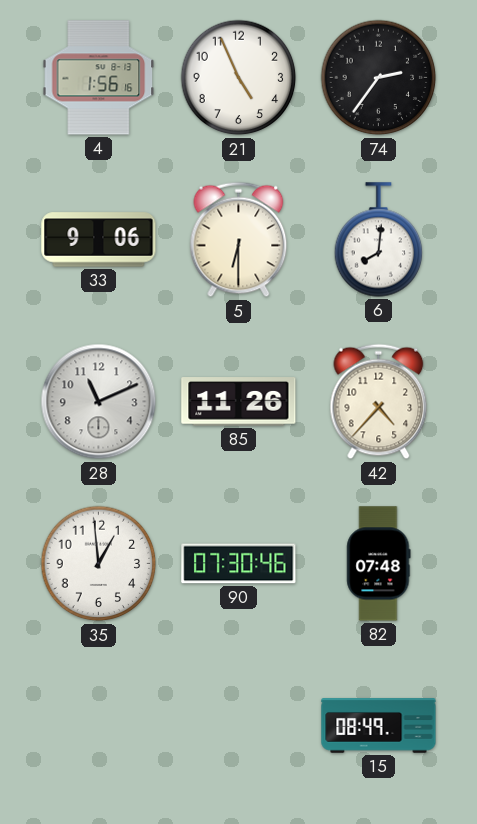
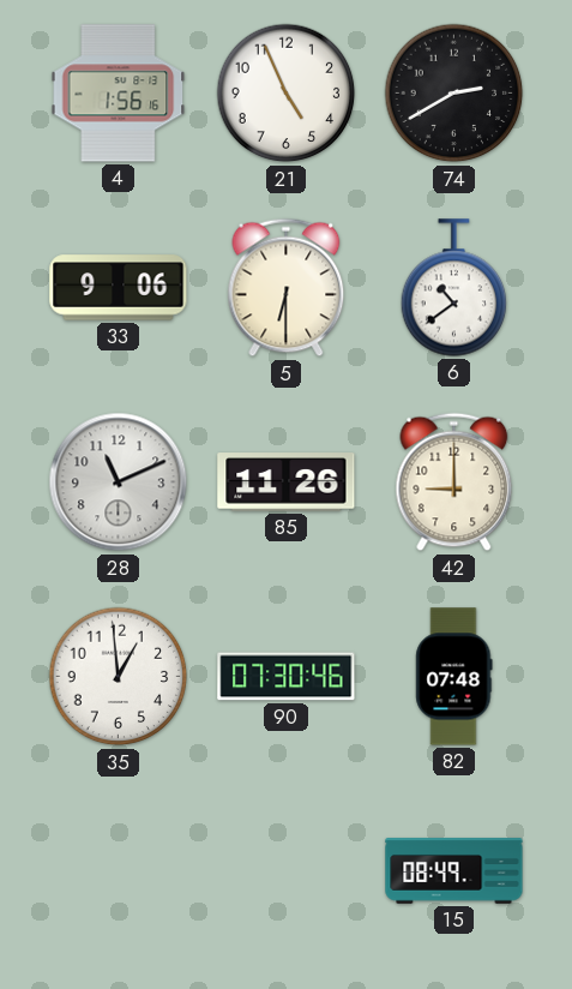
74: 2:36 -> 2:40
6: 8:01 -> 10:39
42: 4:37 -> 9:00
